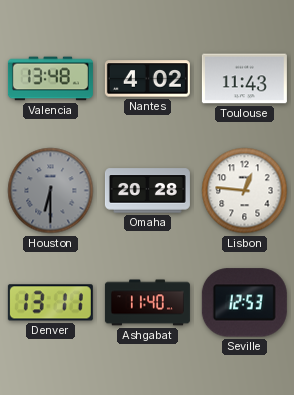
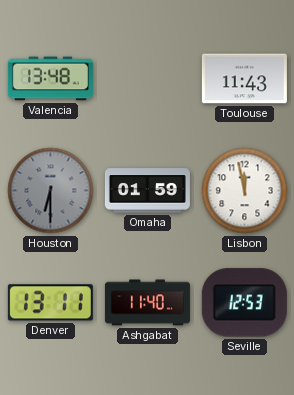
Nantes: 4:02 -> none
Omaha: 20:28 -> 01:59
Lisbon: 12:46 -> 11:58
